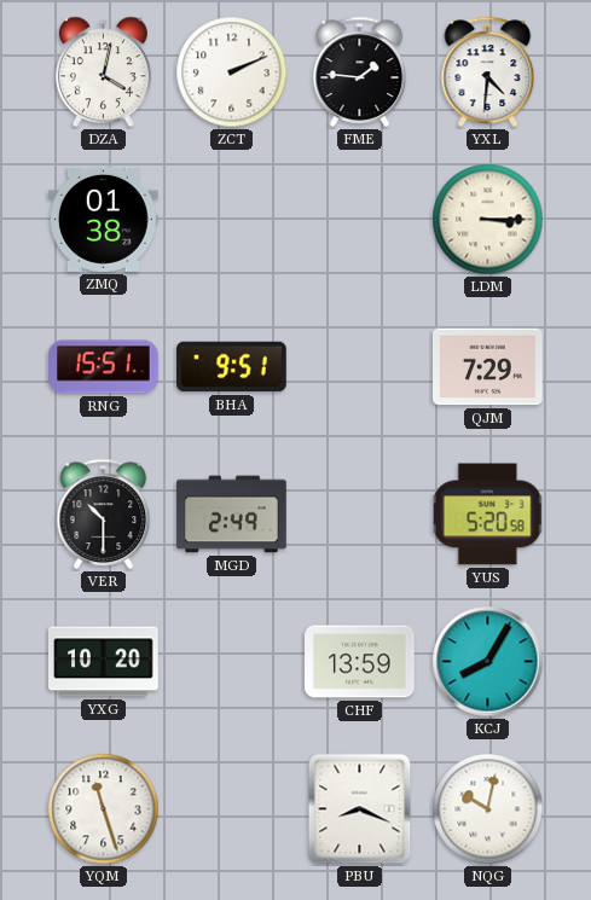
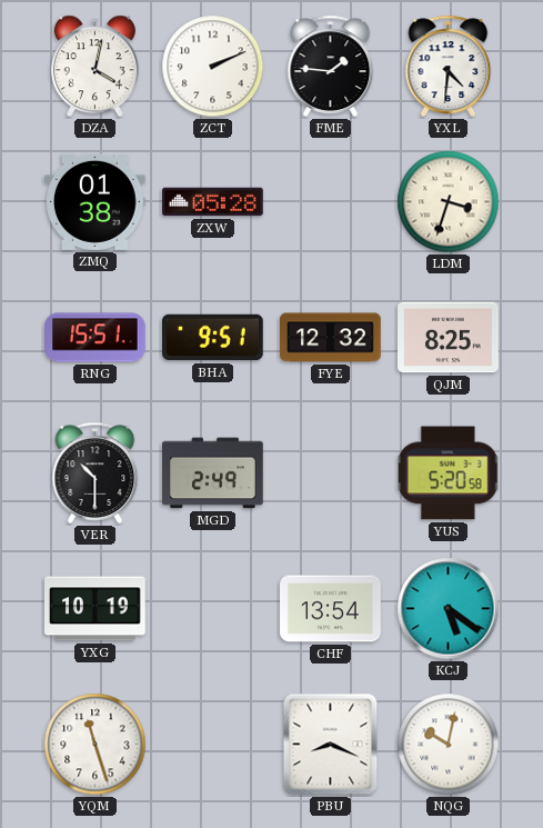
ZXW: none -> 05:28
LDM: 3:15 -> 3:33
FYE: none -> 12:32
QJM: 7:29 -> 8:25
YXG: 10:20 -> 10:19
CHF: 13:59 -> 13:54
KCJ: 8:05 -> 5:21
